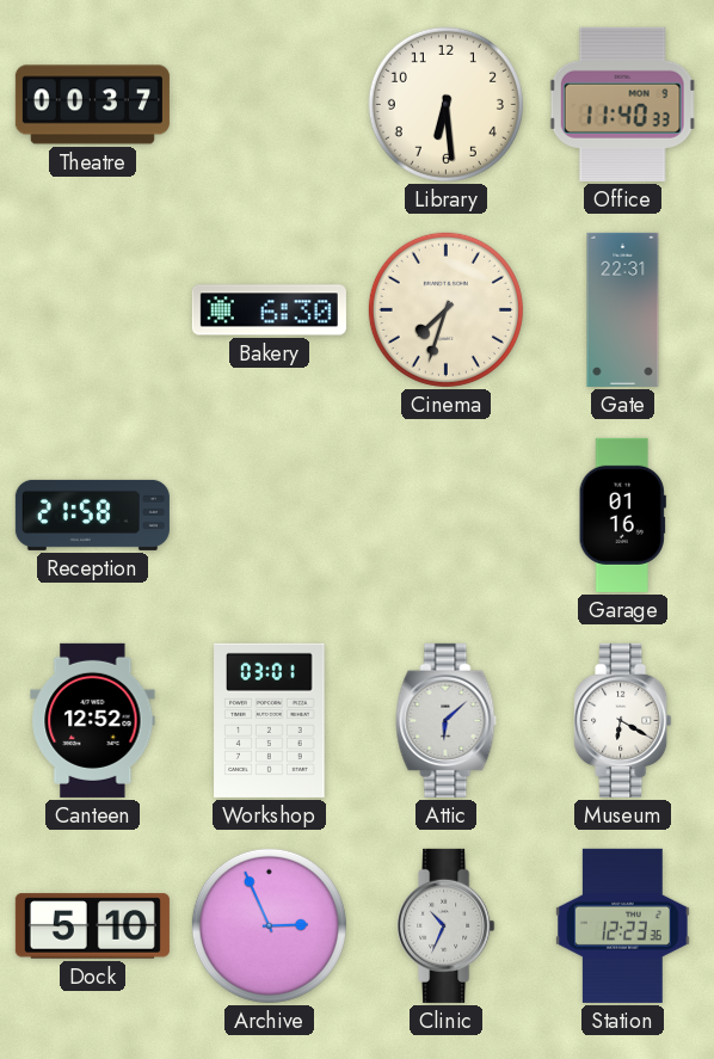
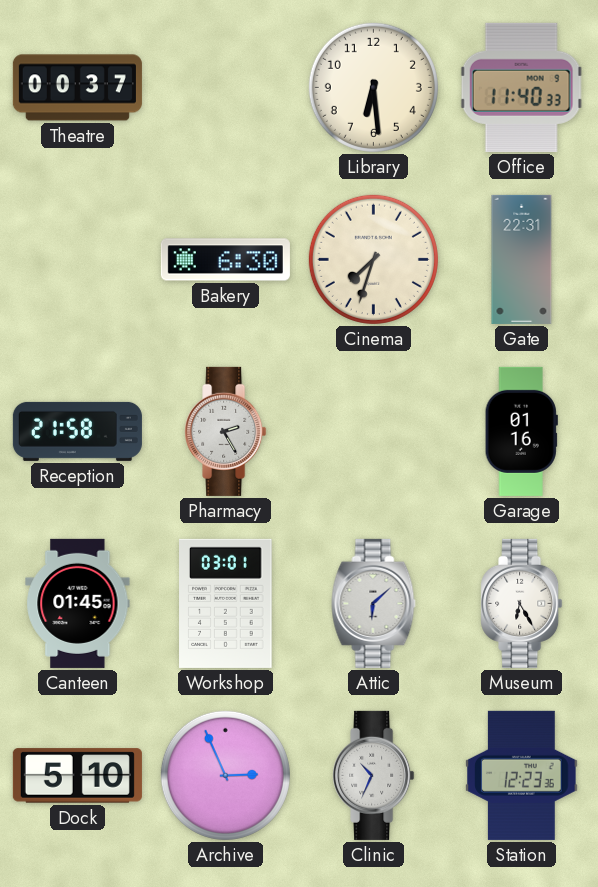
Pharmacy: none -> 2:25
Canteen: 12:52 -> 01:45
Museum: 6:20 -> 6:25
